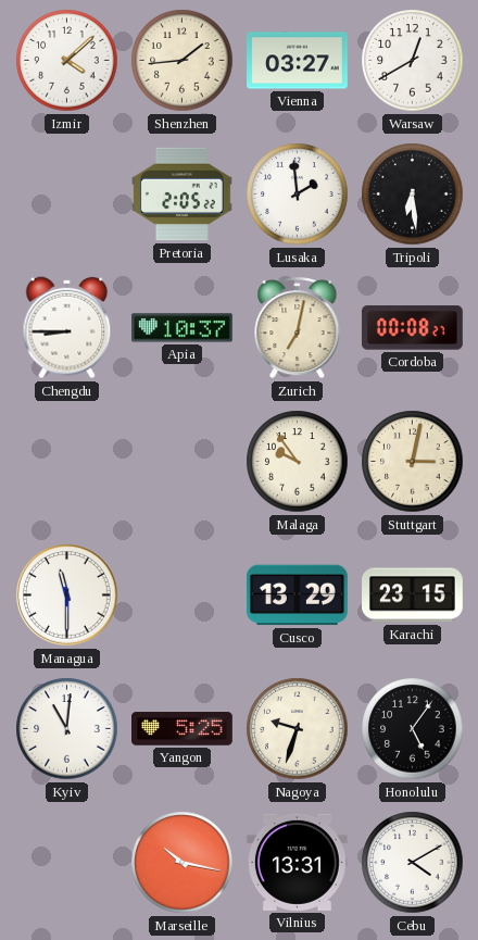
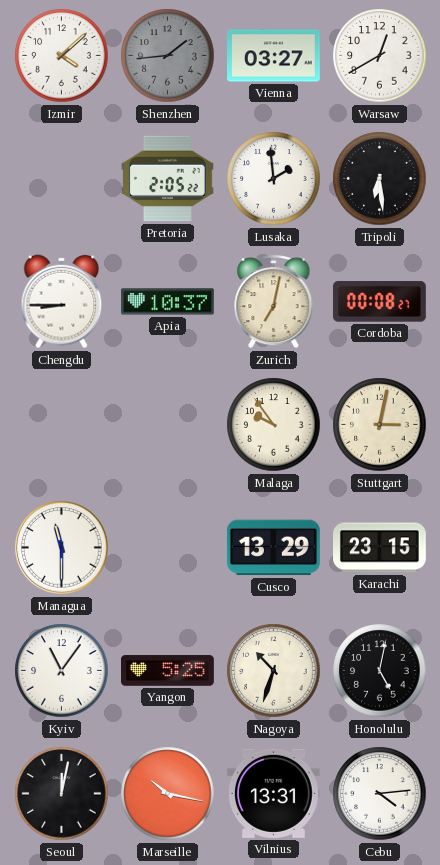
Shenzhen dial: cream -> grey
Kyiv: 11:01 -> 11:06
Nagoya: 9:33 -> 10:33
Honolulu: 5:06 -> 5:02
Seoul: none -> 12:02
Cebu: 4:10 -> 4:14
